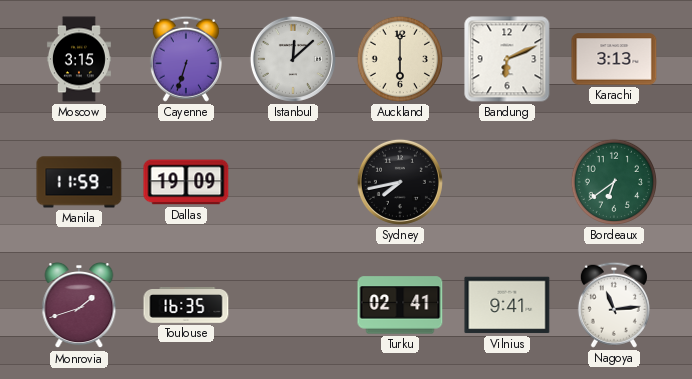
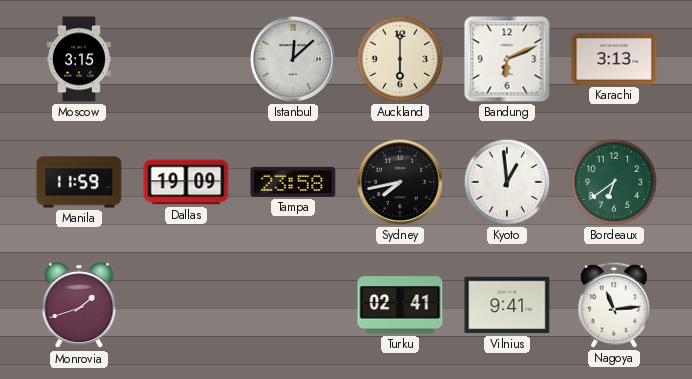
Cayenne: 6:33 -> none
Tampa: none -> 23:58
Kyoto: none -> 12:59
Toulouse: 16:35 -> none
